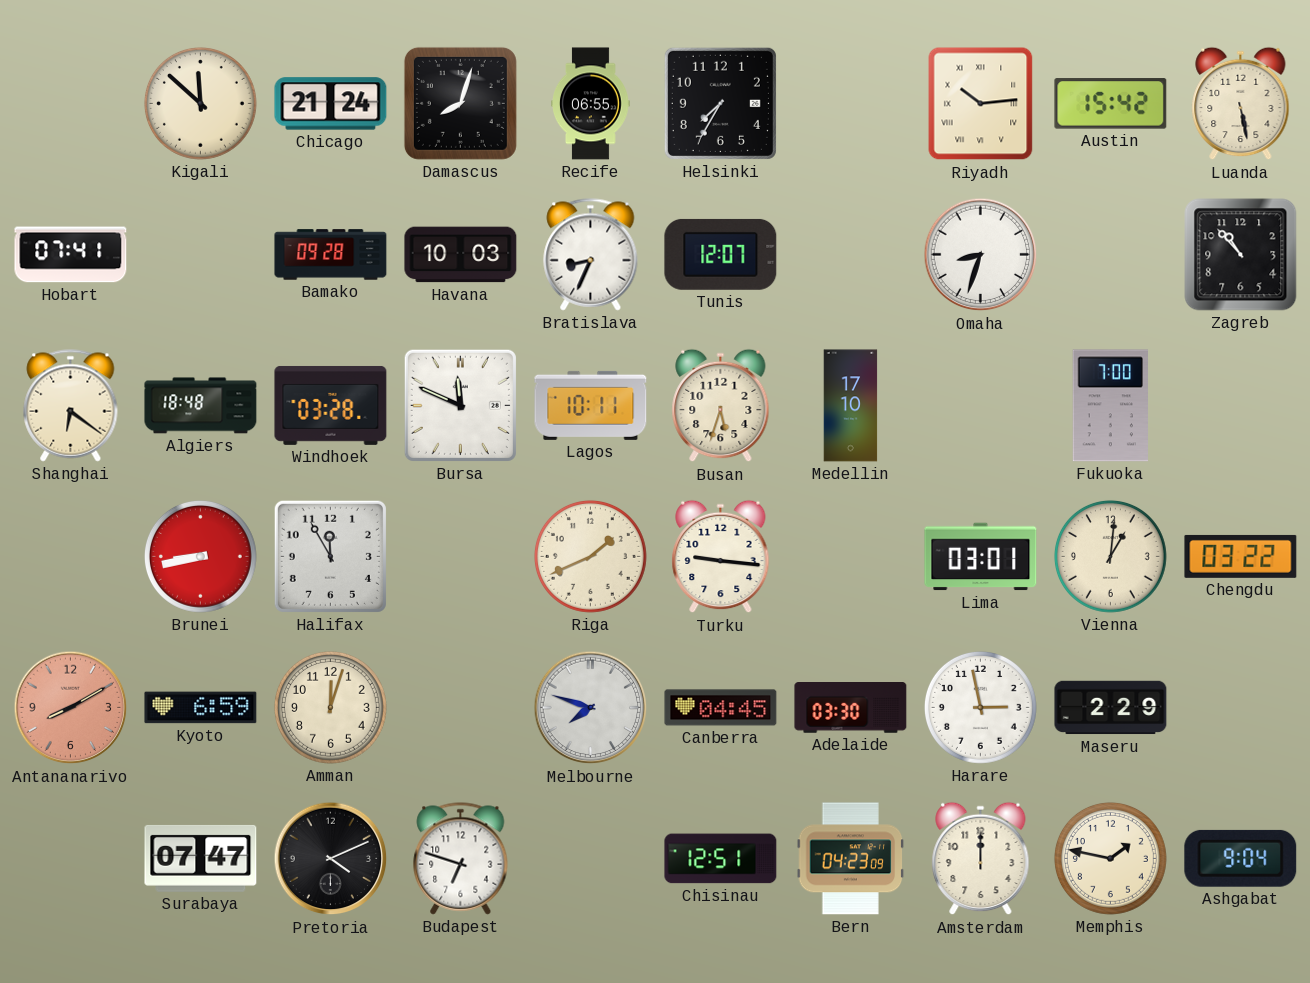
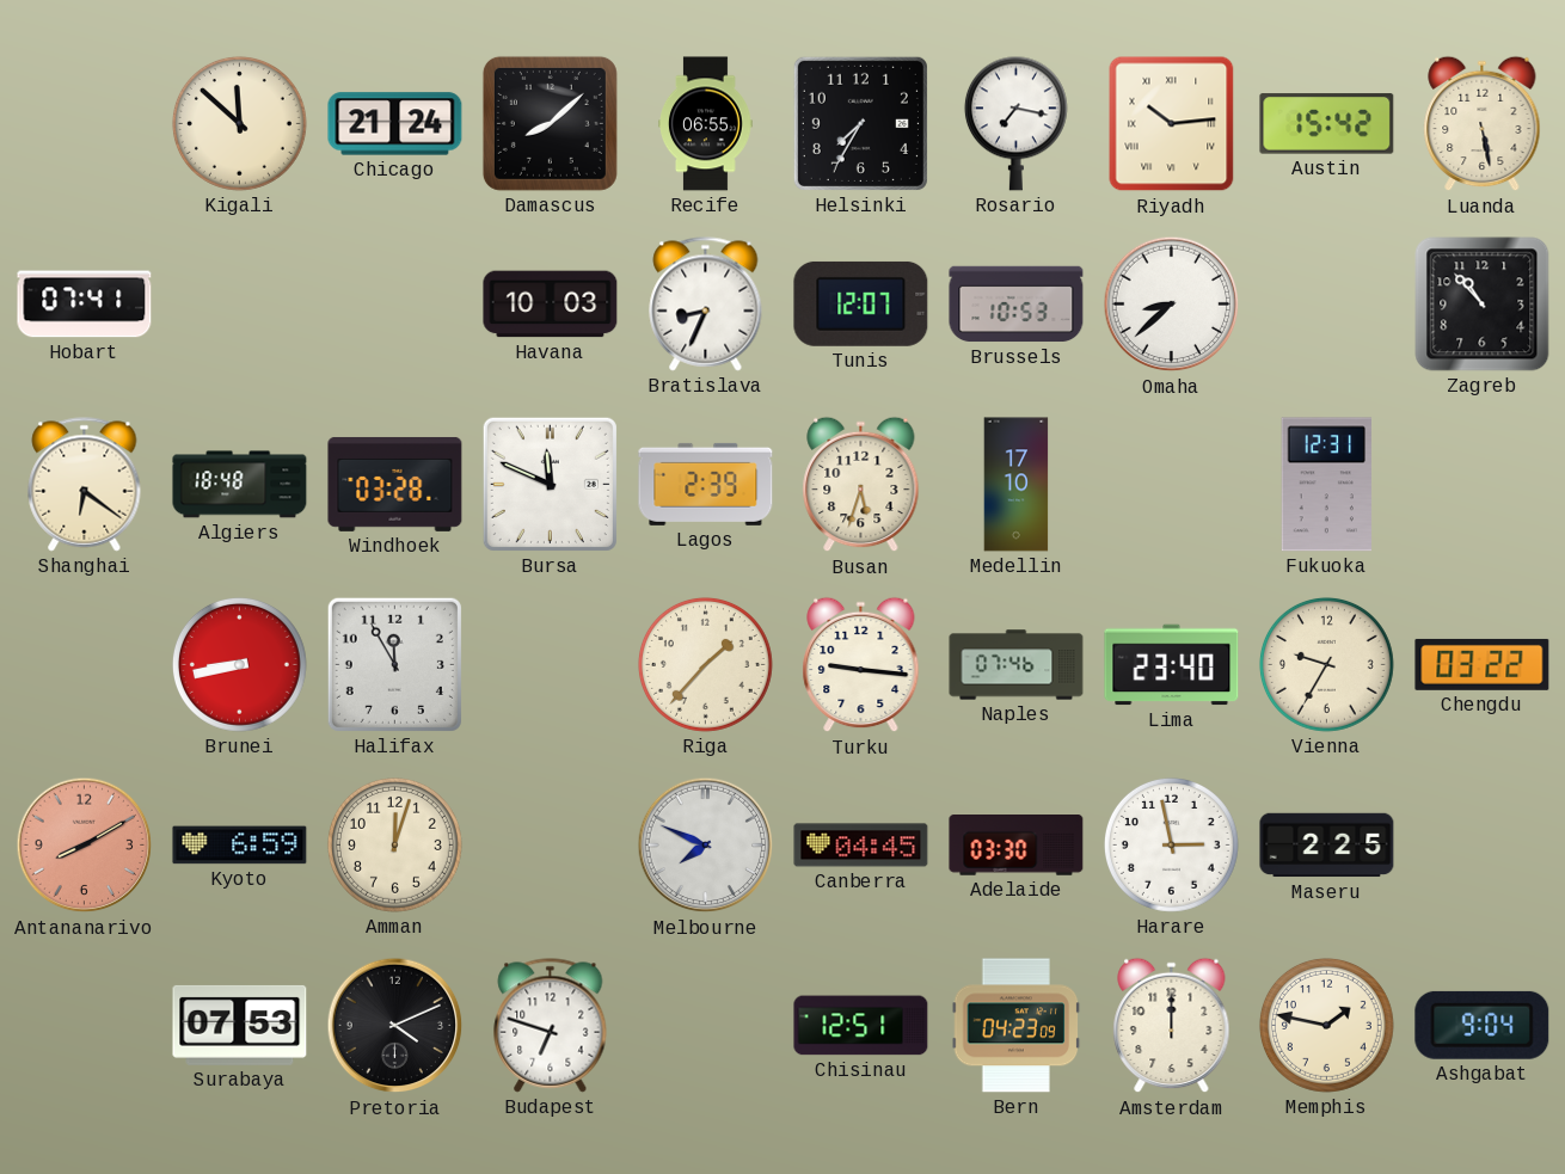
Damascus: 8:03 -> 8:08
Rosario: none -> 7:17
Bamako: 09:28 -> none
Brussels: none -> 10:53
Omaha: 8:33 -> 8:38
Lagos: 10:11 -> 2:39
Fukuoka: 7:00 -> 12:31
Riga: 1:41 -> 1:37
Naples: none -> 07:46
Lima: 03:01 -> 23:40
Vienna: 1:01 -> 9:35
Melbourne: 7:48 -> 7:49
Maseru: 2:29 -> 2:25
Surabaya: 07:47 -> 07:53
